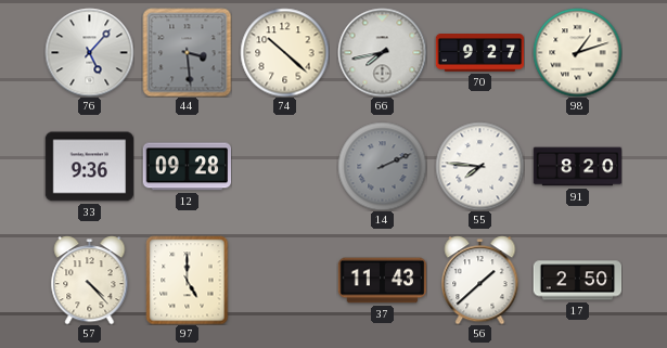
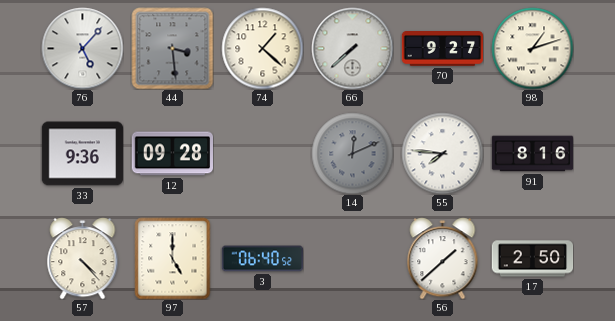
74: 10:22 -> 1:22
66: 7:43 -> 7:38
14: 2:11 -> 12:11
91: 8:20 -> 8:16
3: none -> 06:40
37: 11:43 -> none
